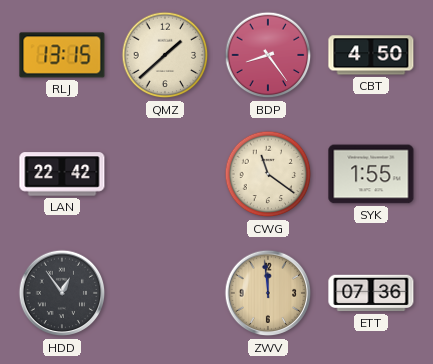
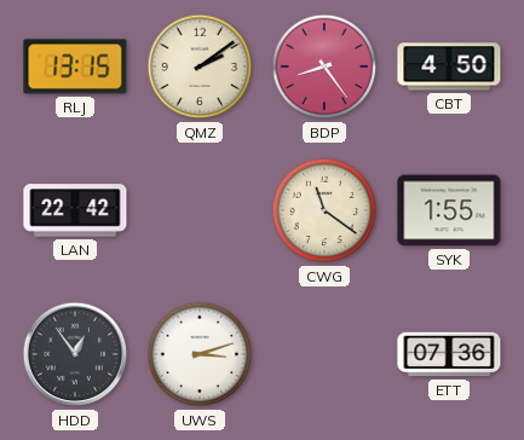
QMZ: 1:38 -> 2:09
UWS: none -> 3:12
ZWV: 11:59 -> none
